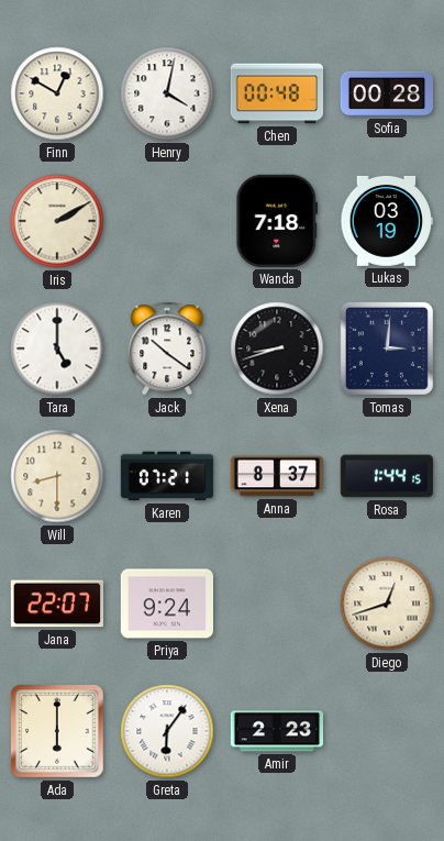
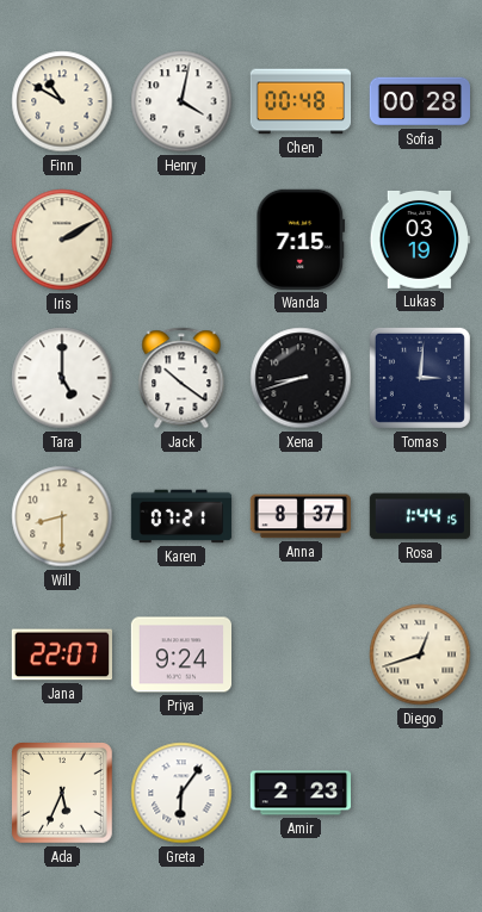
Finn: 12:50 -> 10:50
Wanda: 7:18 -> 7:15
Ada: 6:00 -> 5:34
